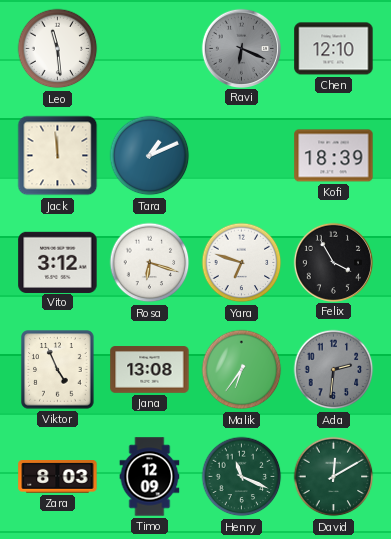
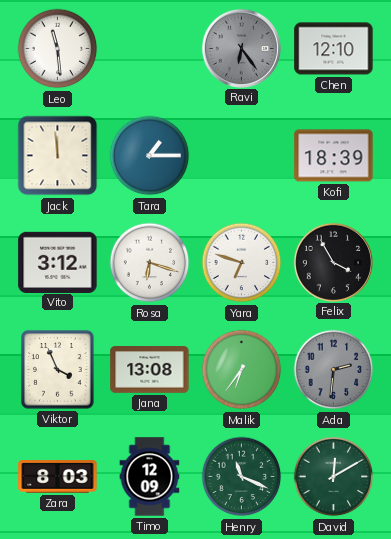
Ravi: 6:19 -> 6:24
Tara: 1:11 -> 1:15
Viktor: 4:56 -> 3:56
